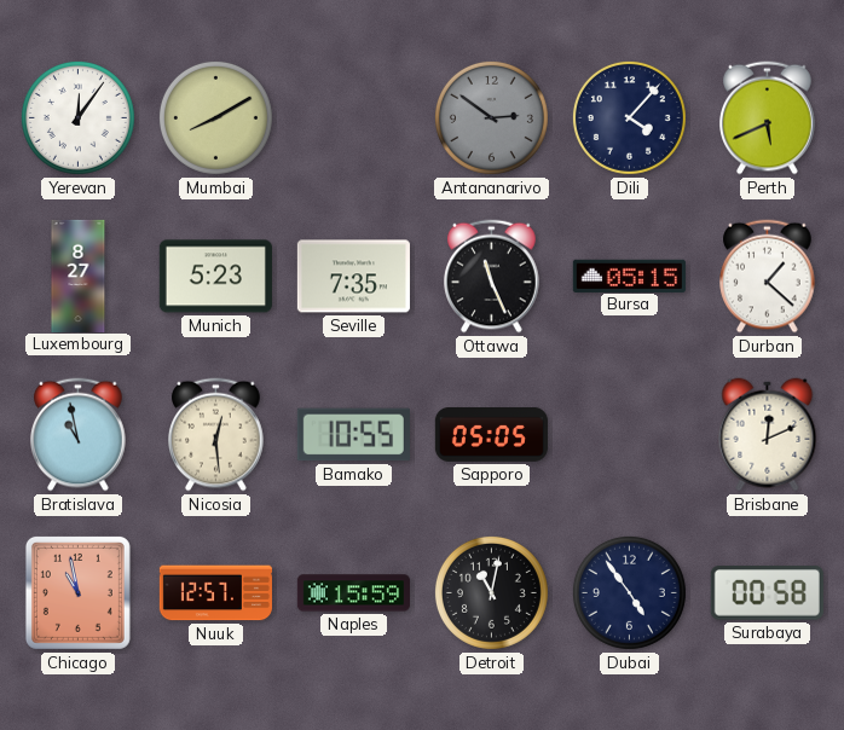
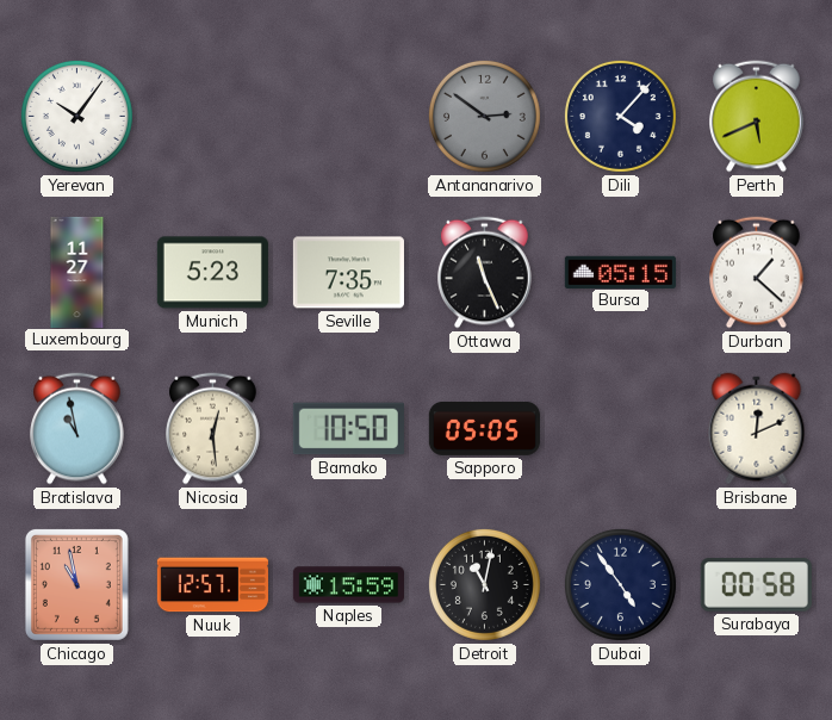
Yerevan: 12:06 -> 10:06
Mumbai: 8:10 -> none
Luxembourg: 8:27 -> 11:27
Bamako: 10:55 -> 10:50
